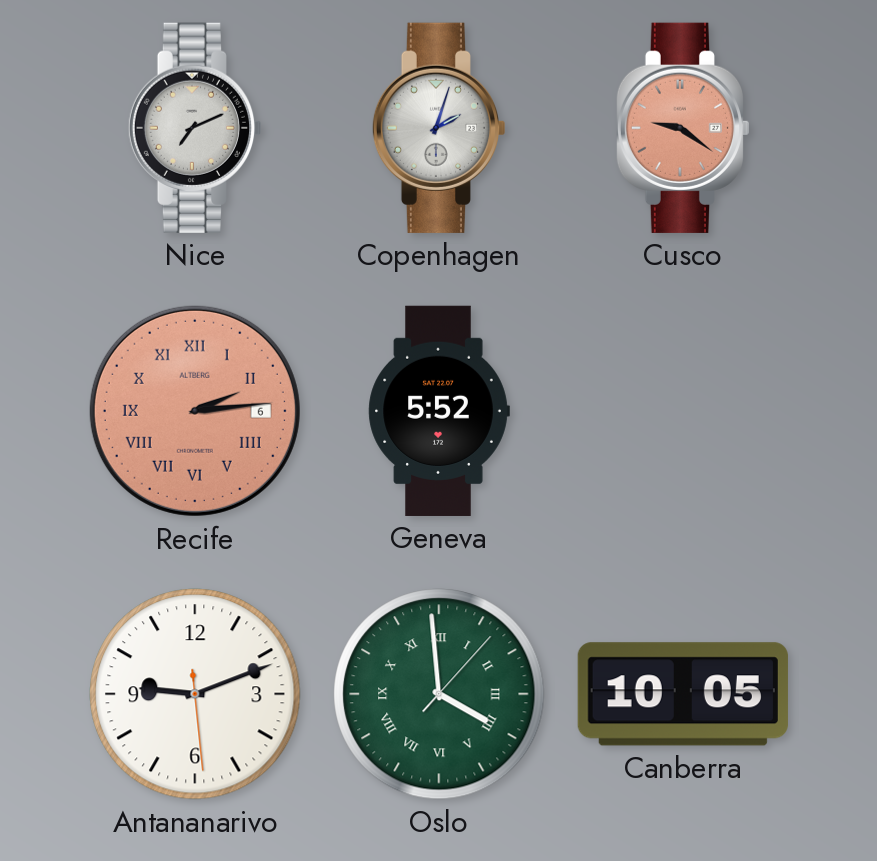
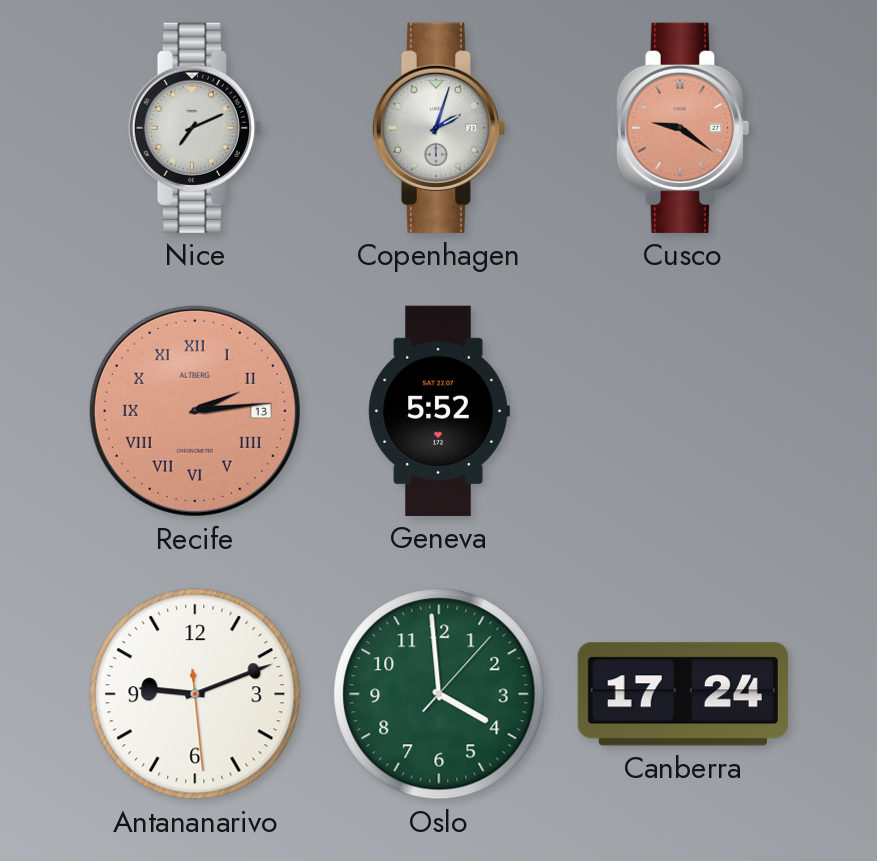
Recife date: 6 -> 13
Oslo numerals: Roman -> Arabic
Canberra: 10:05 -> 17:24
